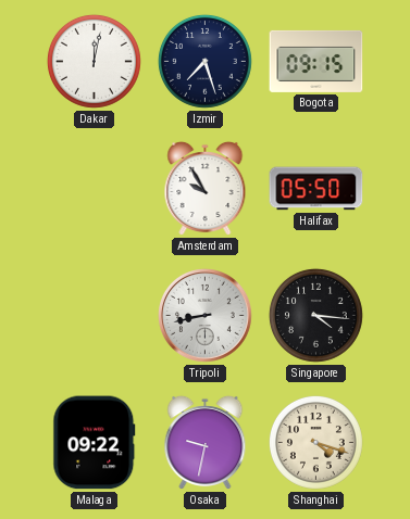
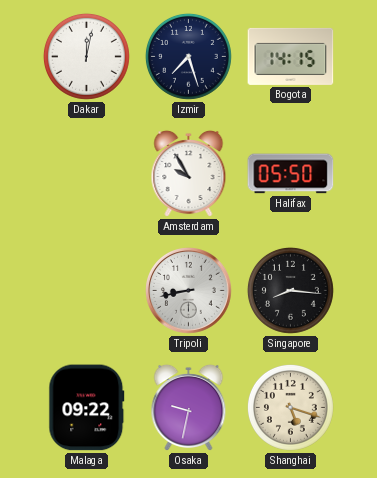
Bogota: 09:15 -> 14:15
Singapore: 4:16 -> 8:16
Shanghai: 4:18 -> 5:18
